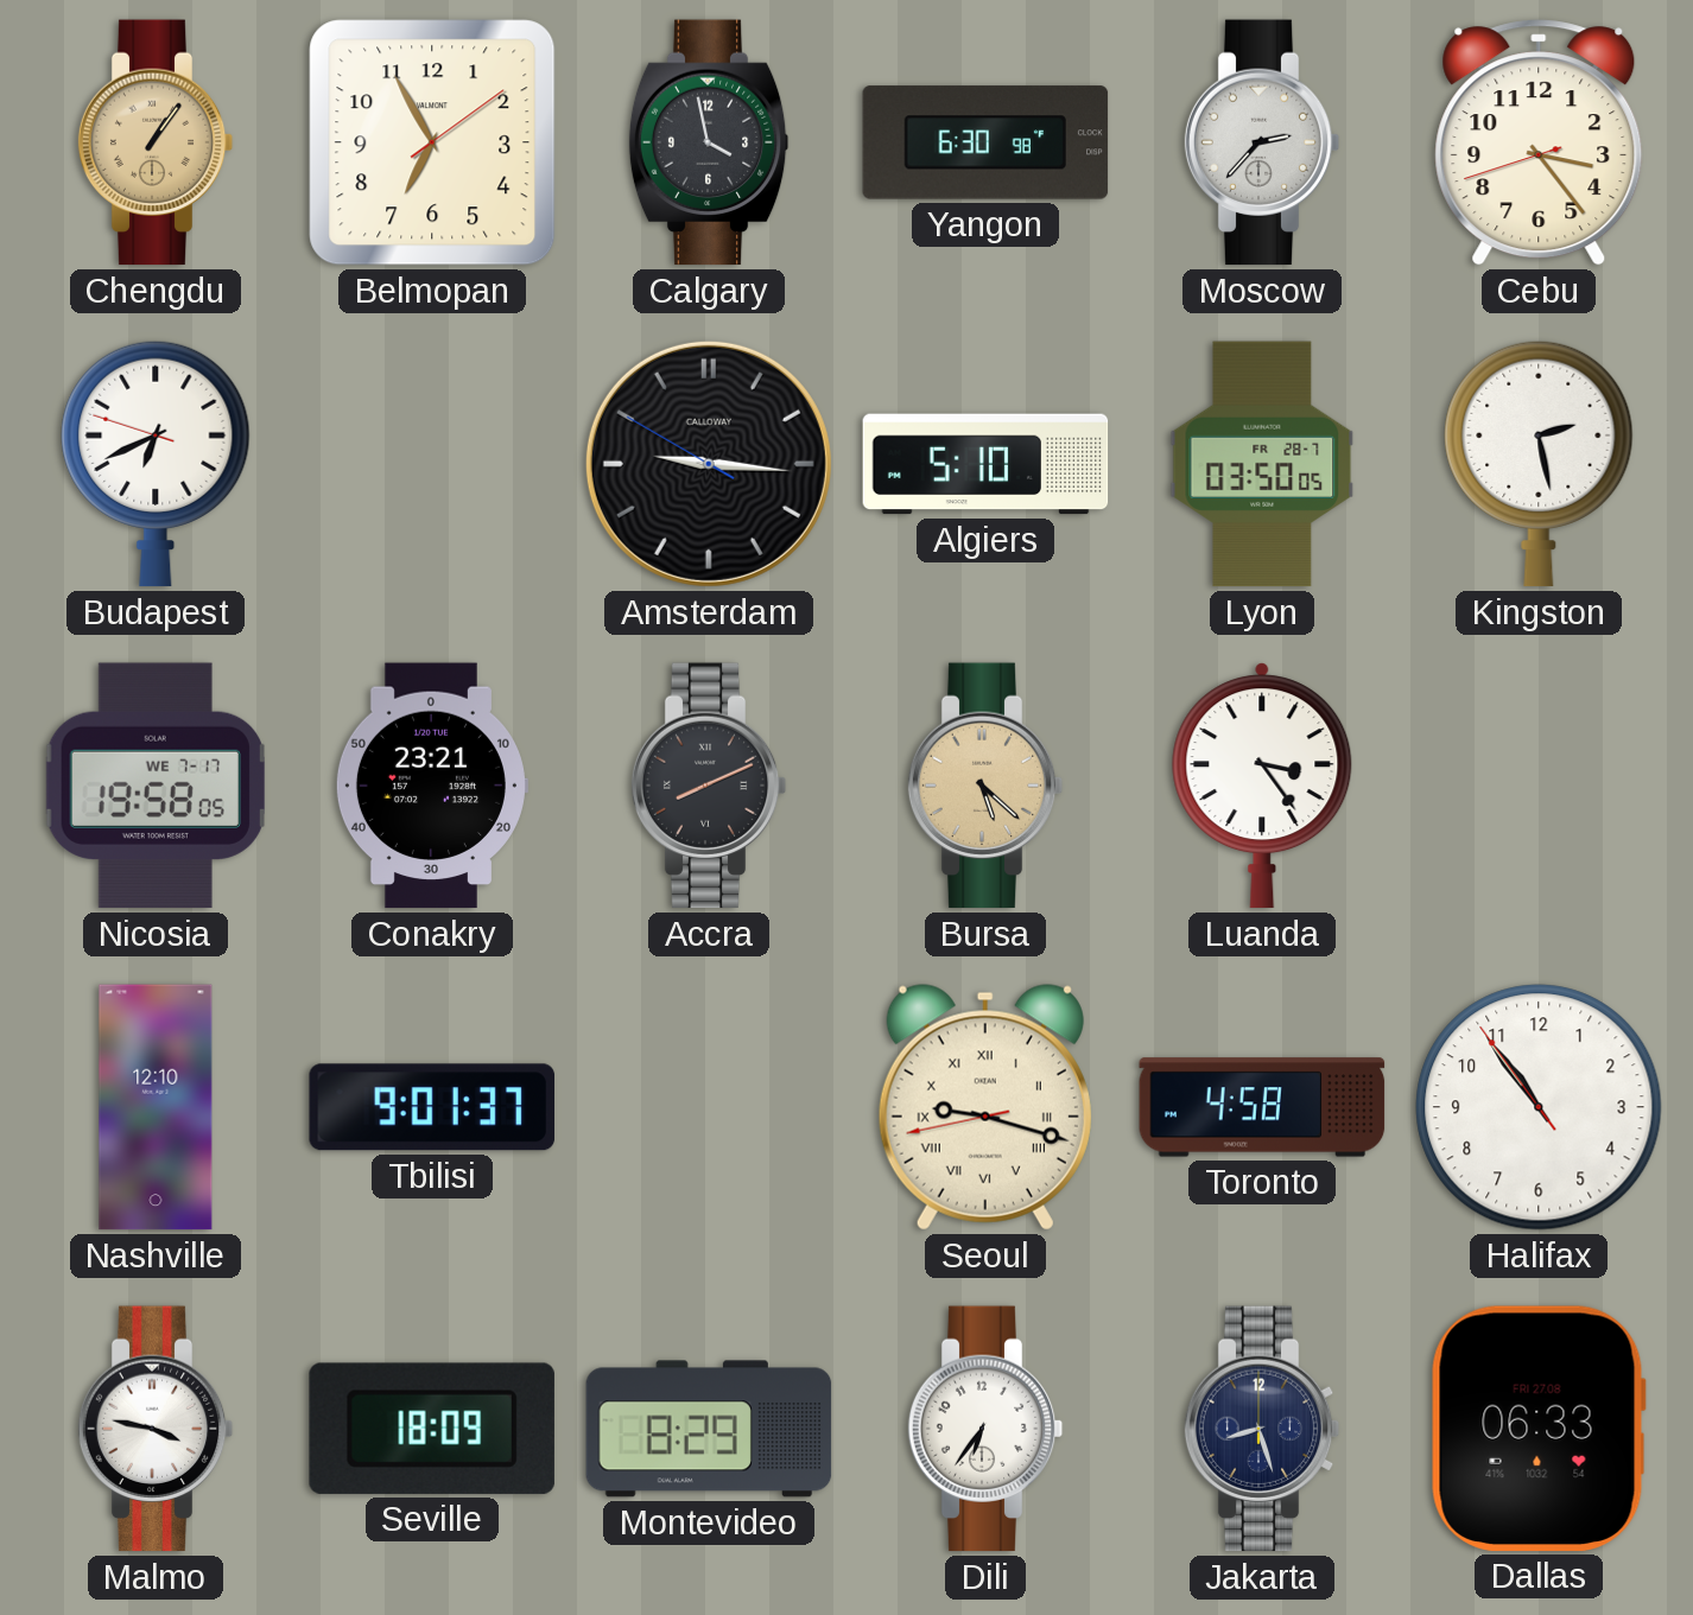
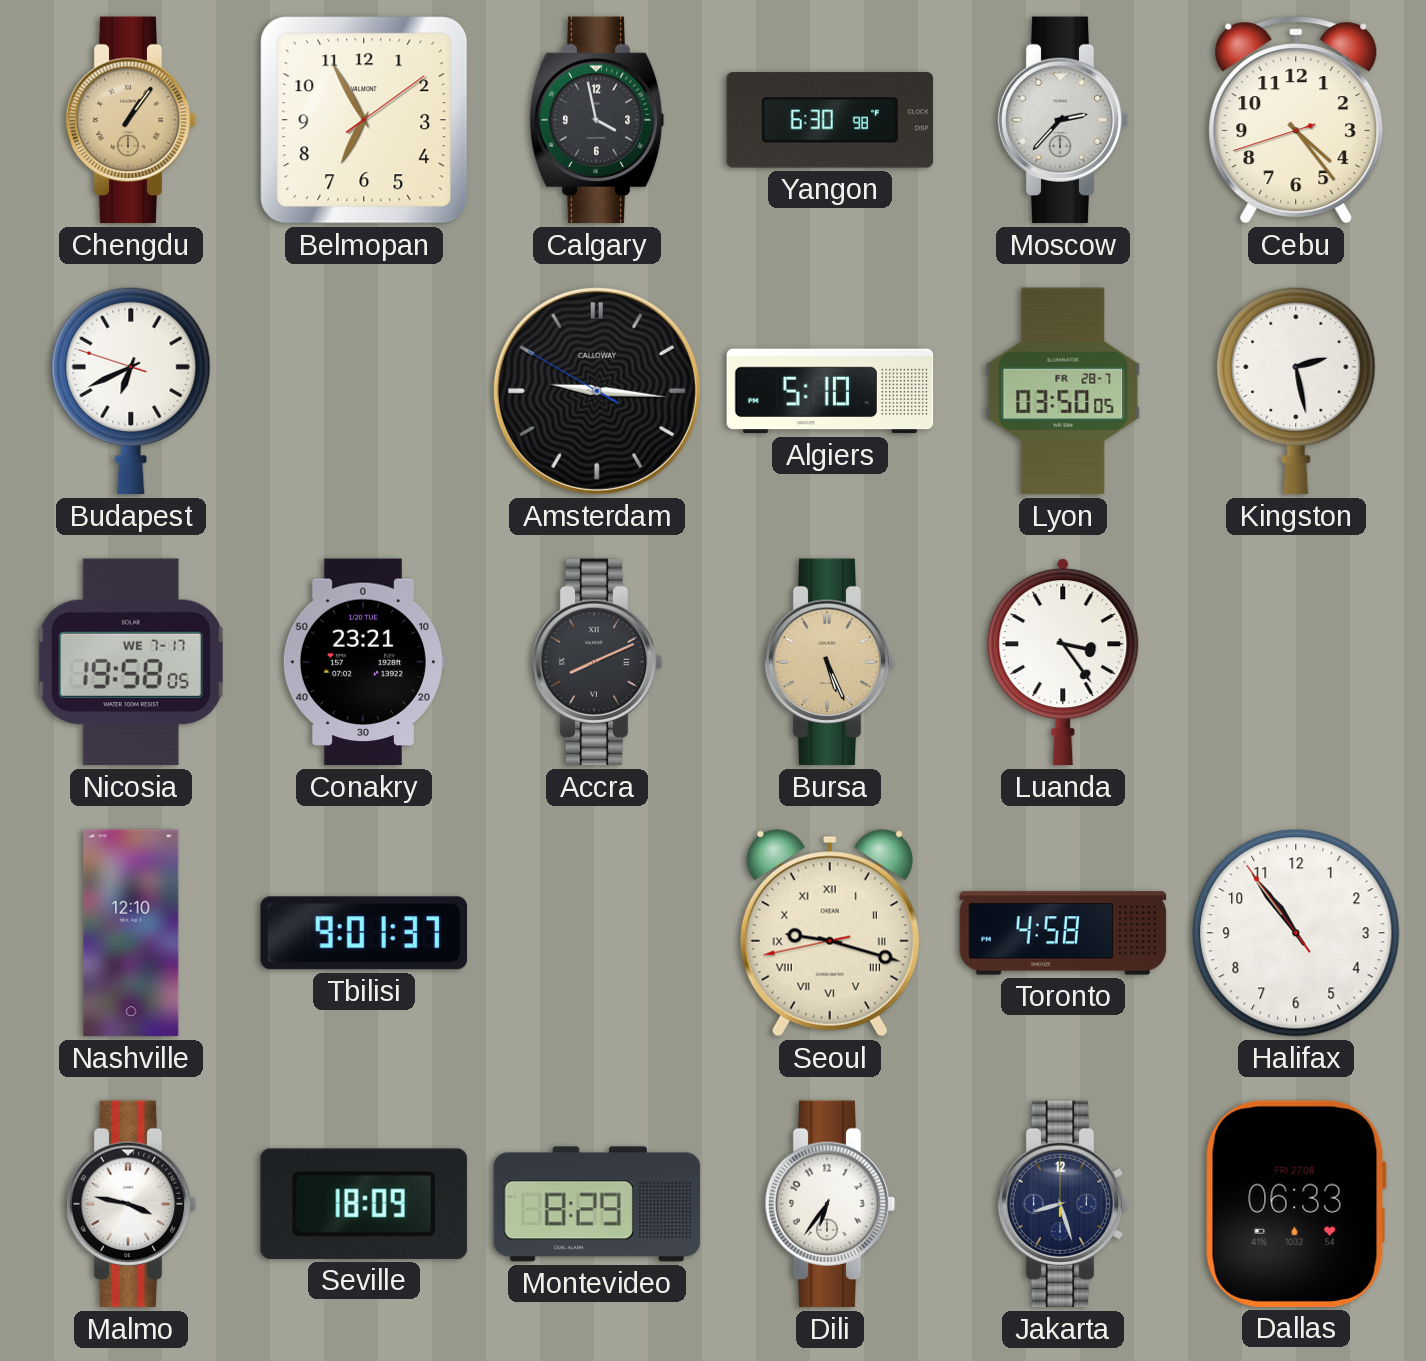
Cebu: 3:23 -> 4:23
Bursa: 5:22 -> 5:26
